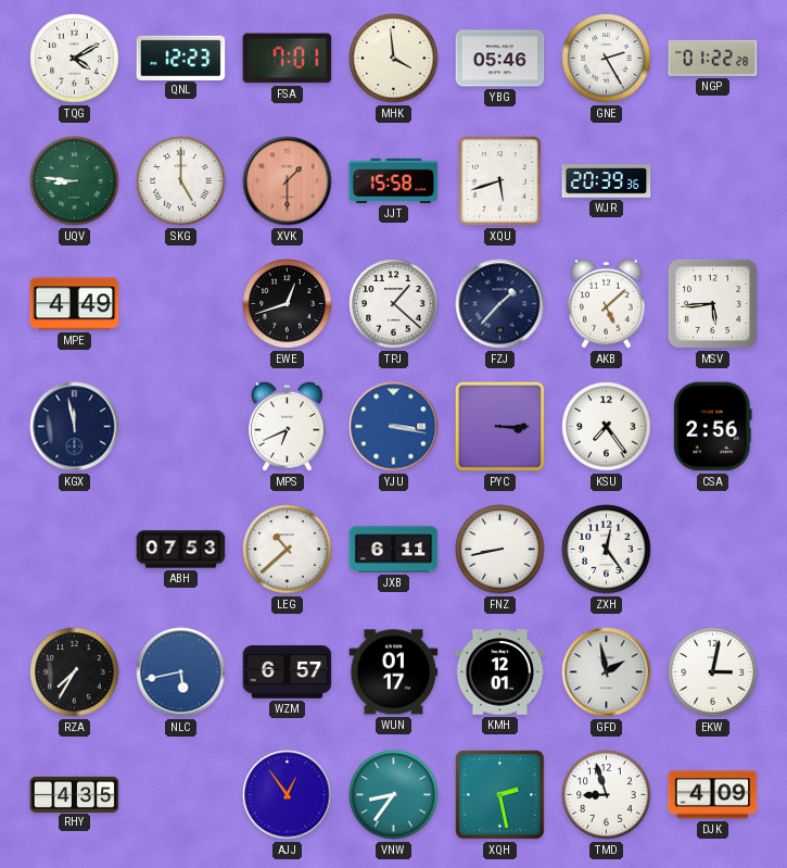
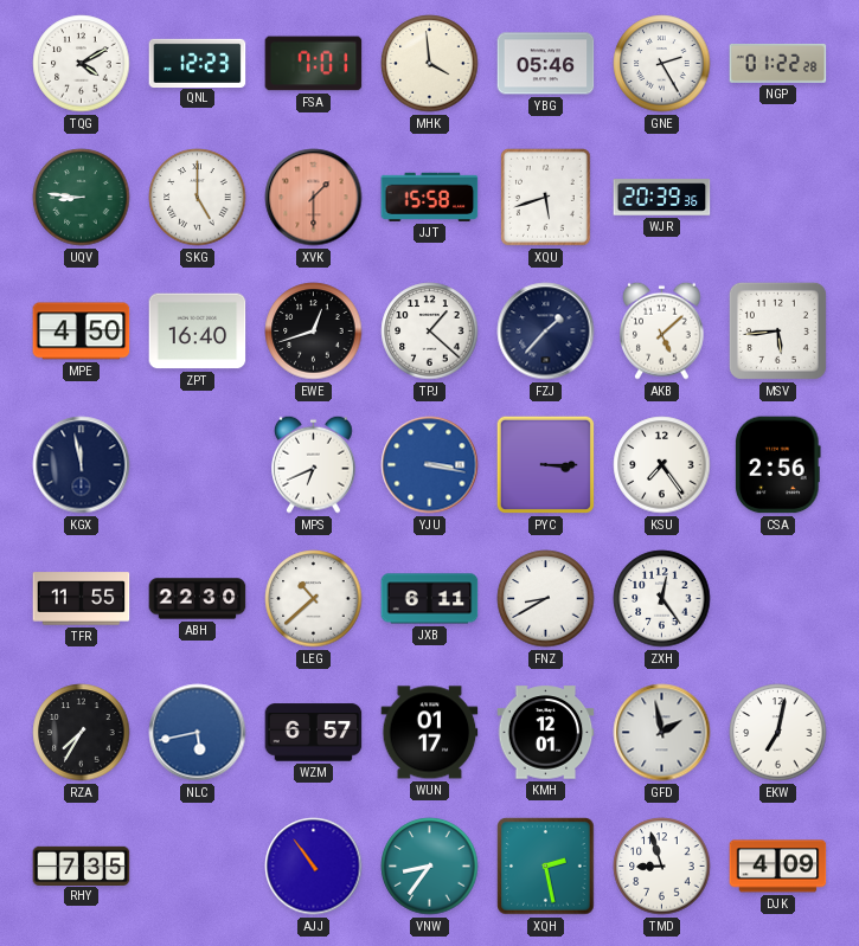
MPE: 4:49 -> 4:50
ZPT: none -> 16:40
TFR: none -> 11:55
ABH: 07:53 -> 22:30
FNZ: 8:43 -> 8:40
EKW: 3:02 -> 7:02
RHY: 4:35 -> 7:35
AJJ: 12:54 -> 10:54
